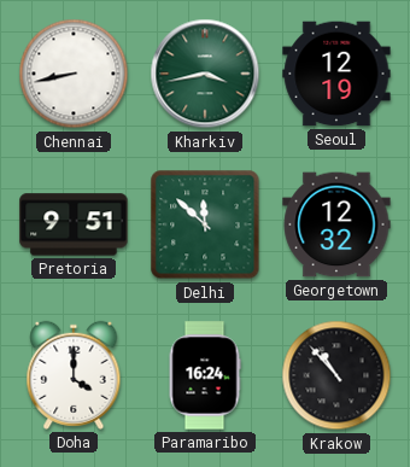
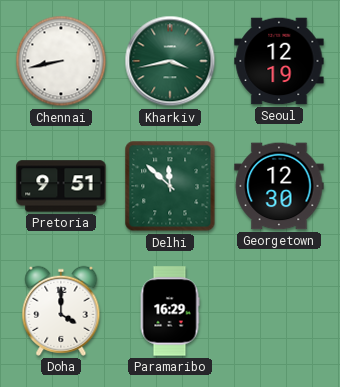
Georgetown: 12:32 -> 12:30
Paramaribo: 16:24 -> 16:29
Krakow: 10:53 -> none
